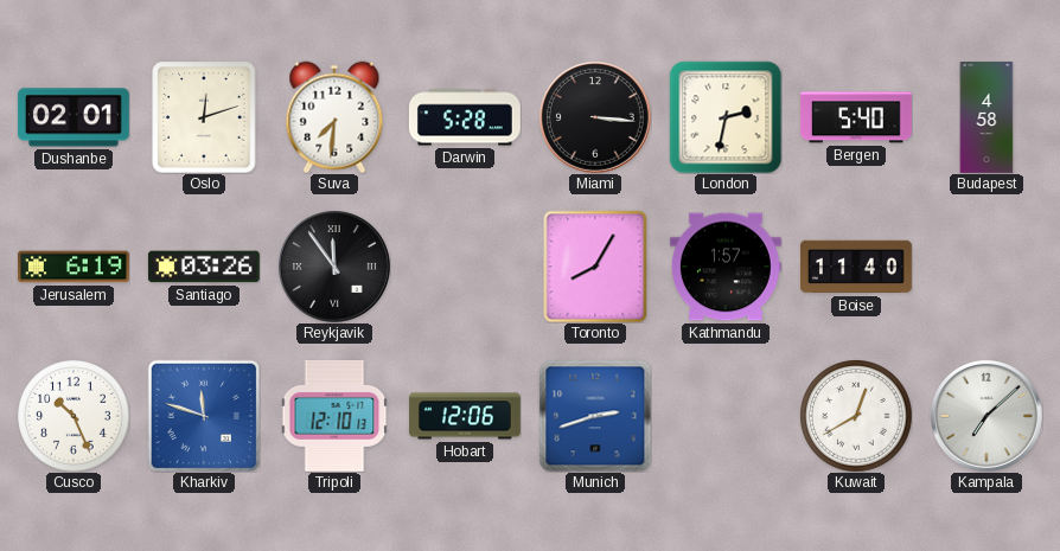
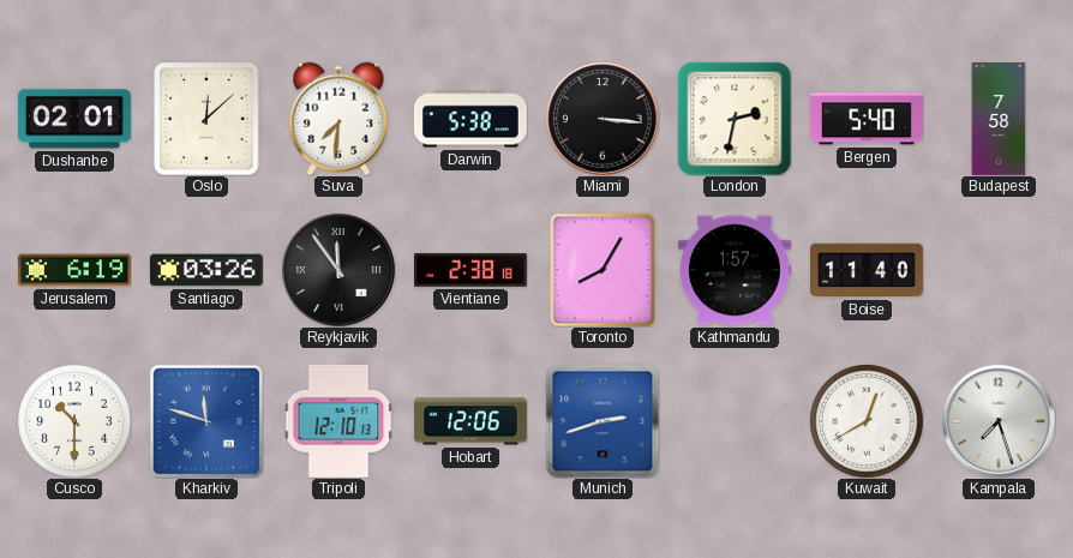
Oslo: 12:12 -> 12:08
Darwin: 5:28 -> 5:38
Budapest: 4:58 -> 7:58
Vientiane: none -> 2:38
Cusco: 10:26 -> 10:30
Kampala: 7:08 -> 7:27
